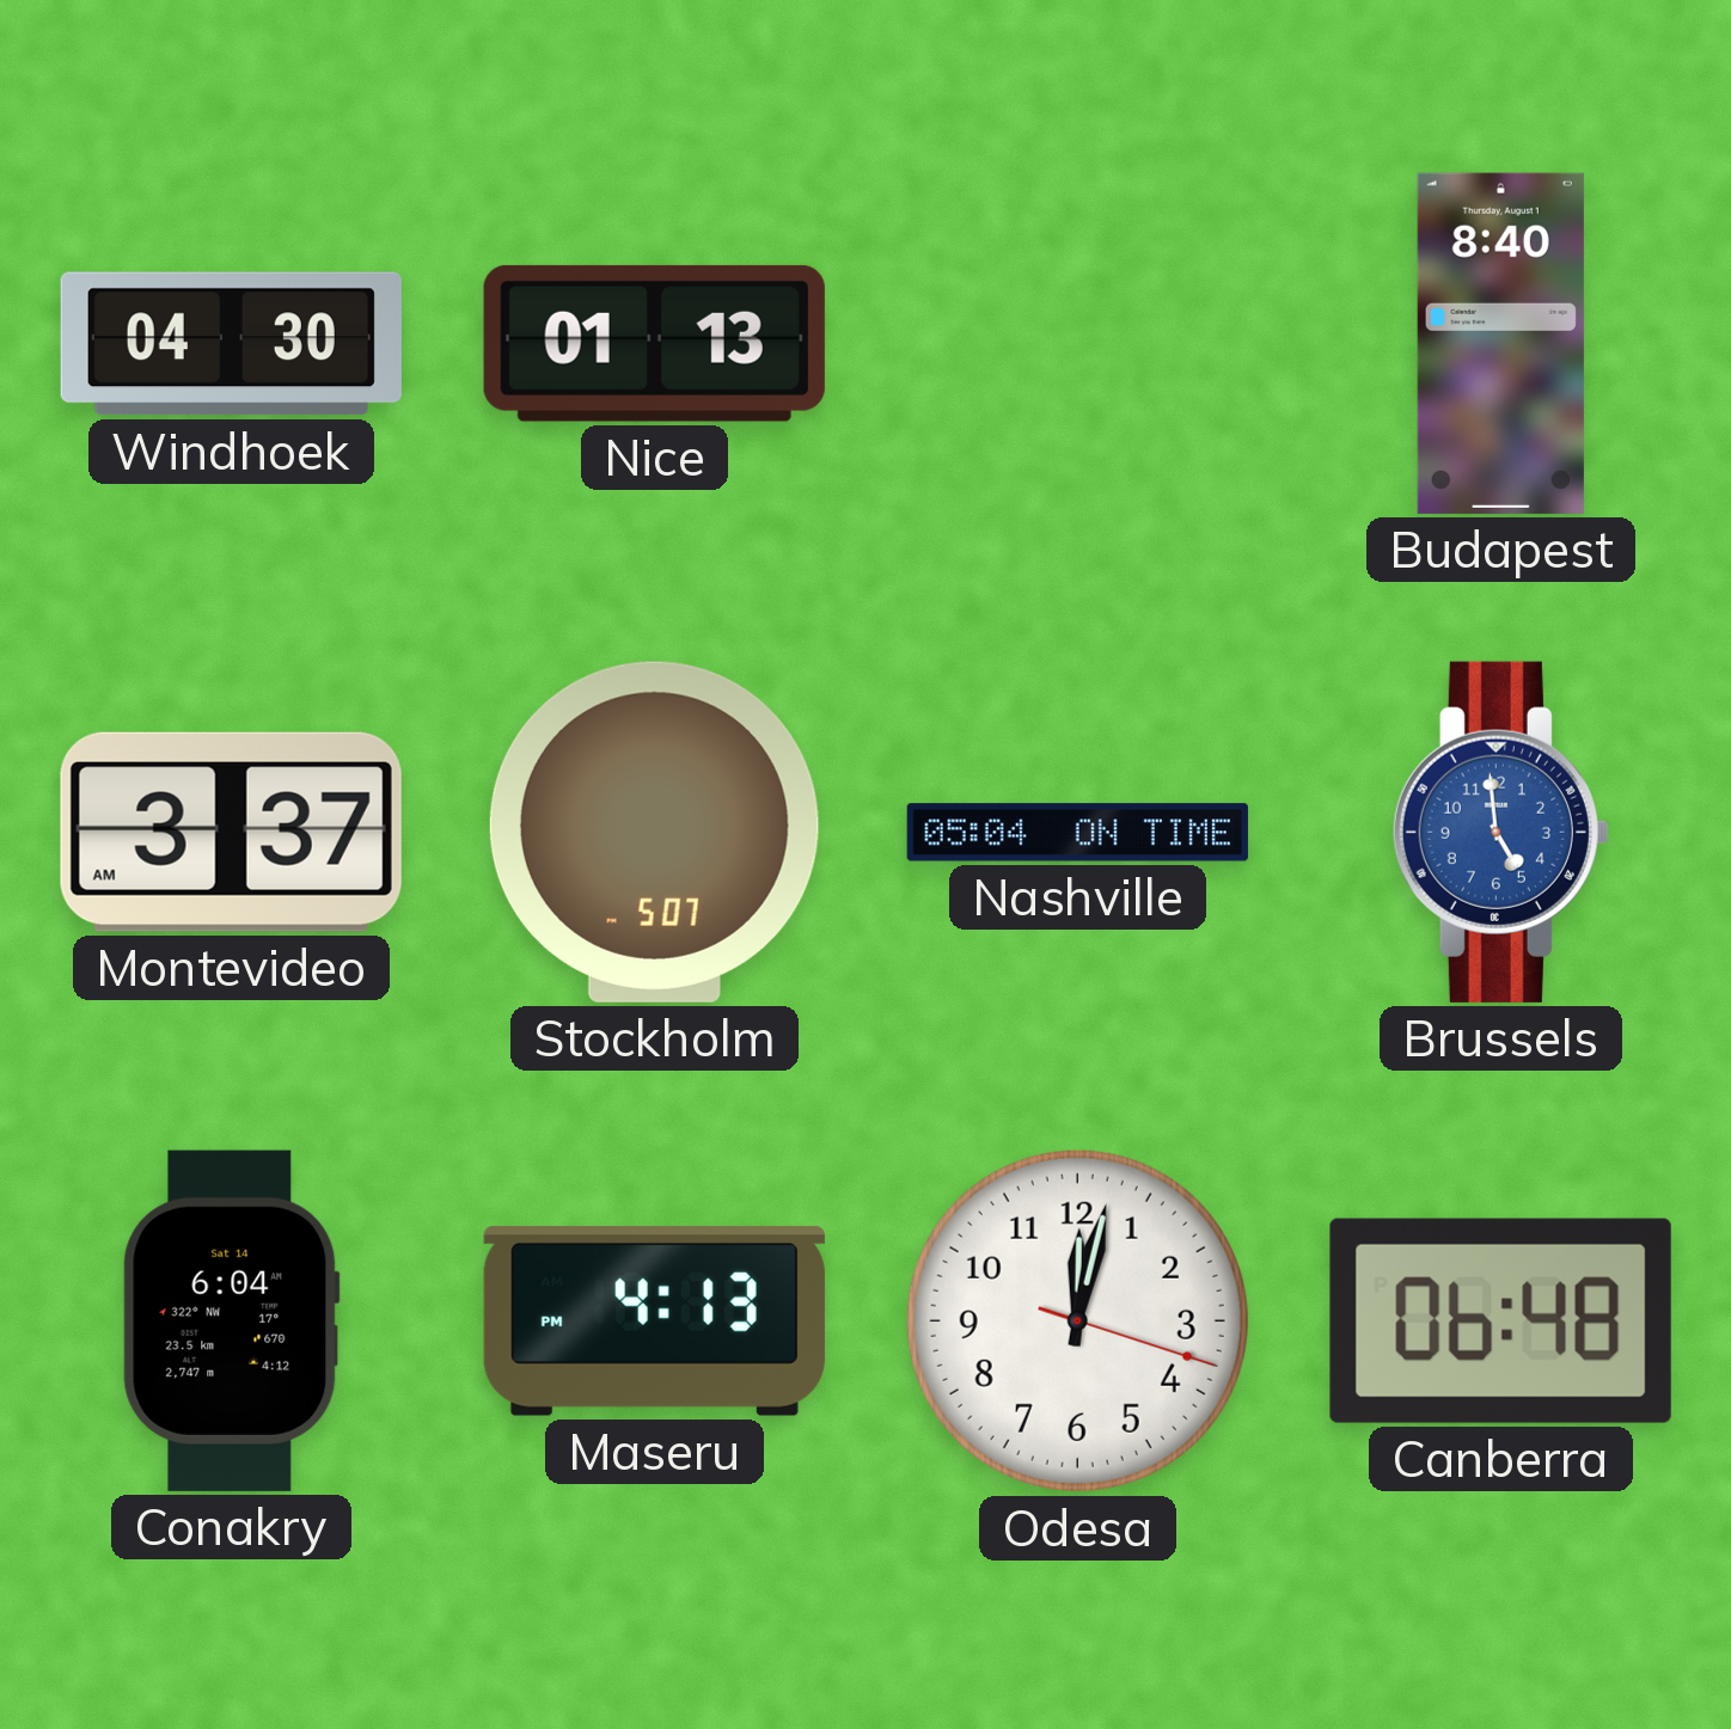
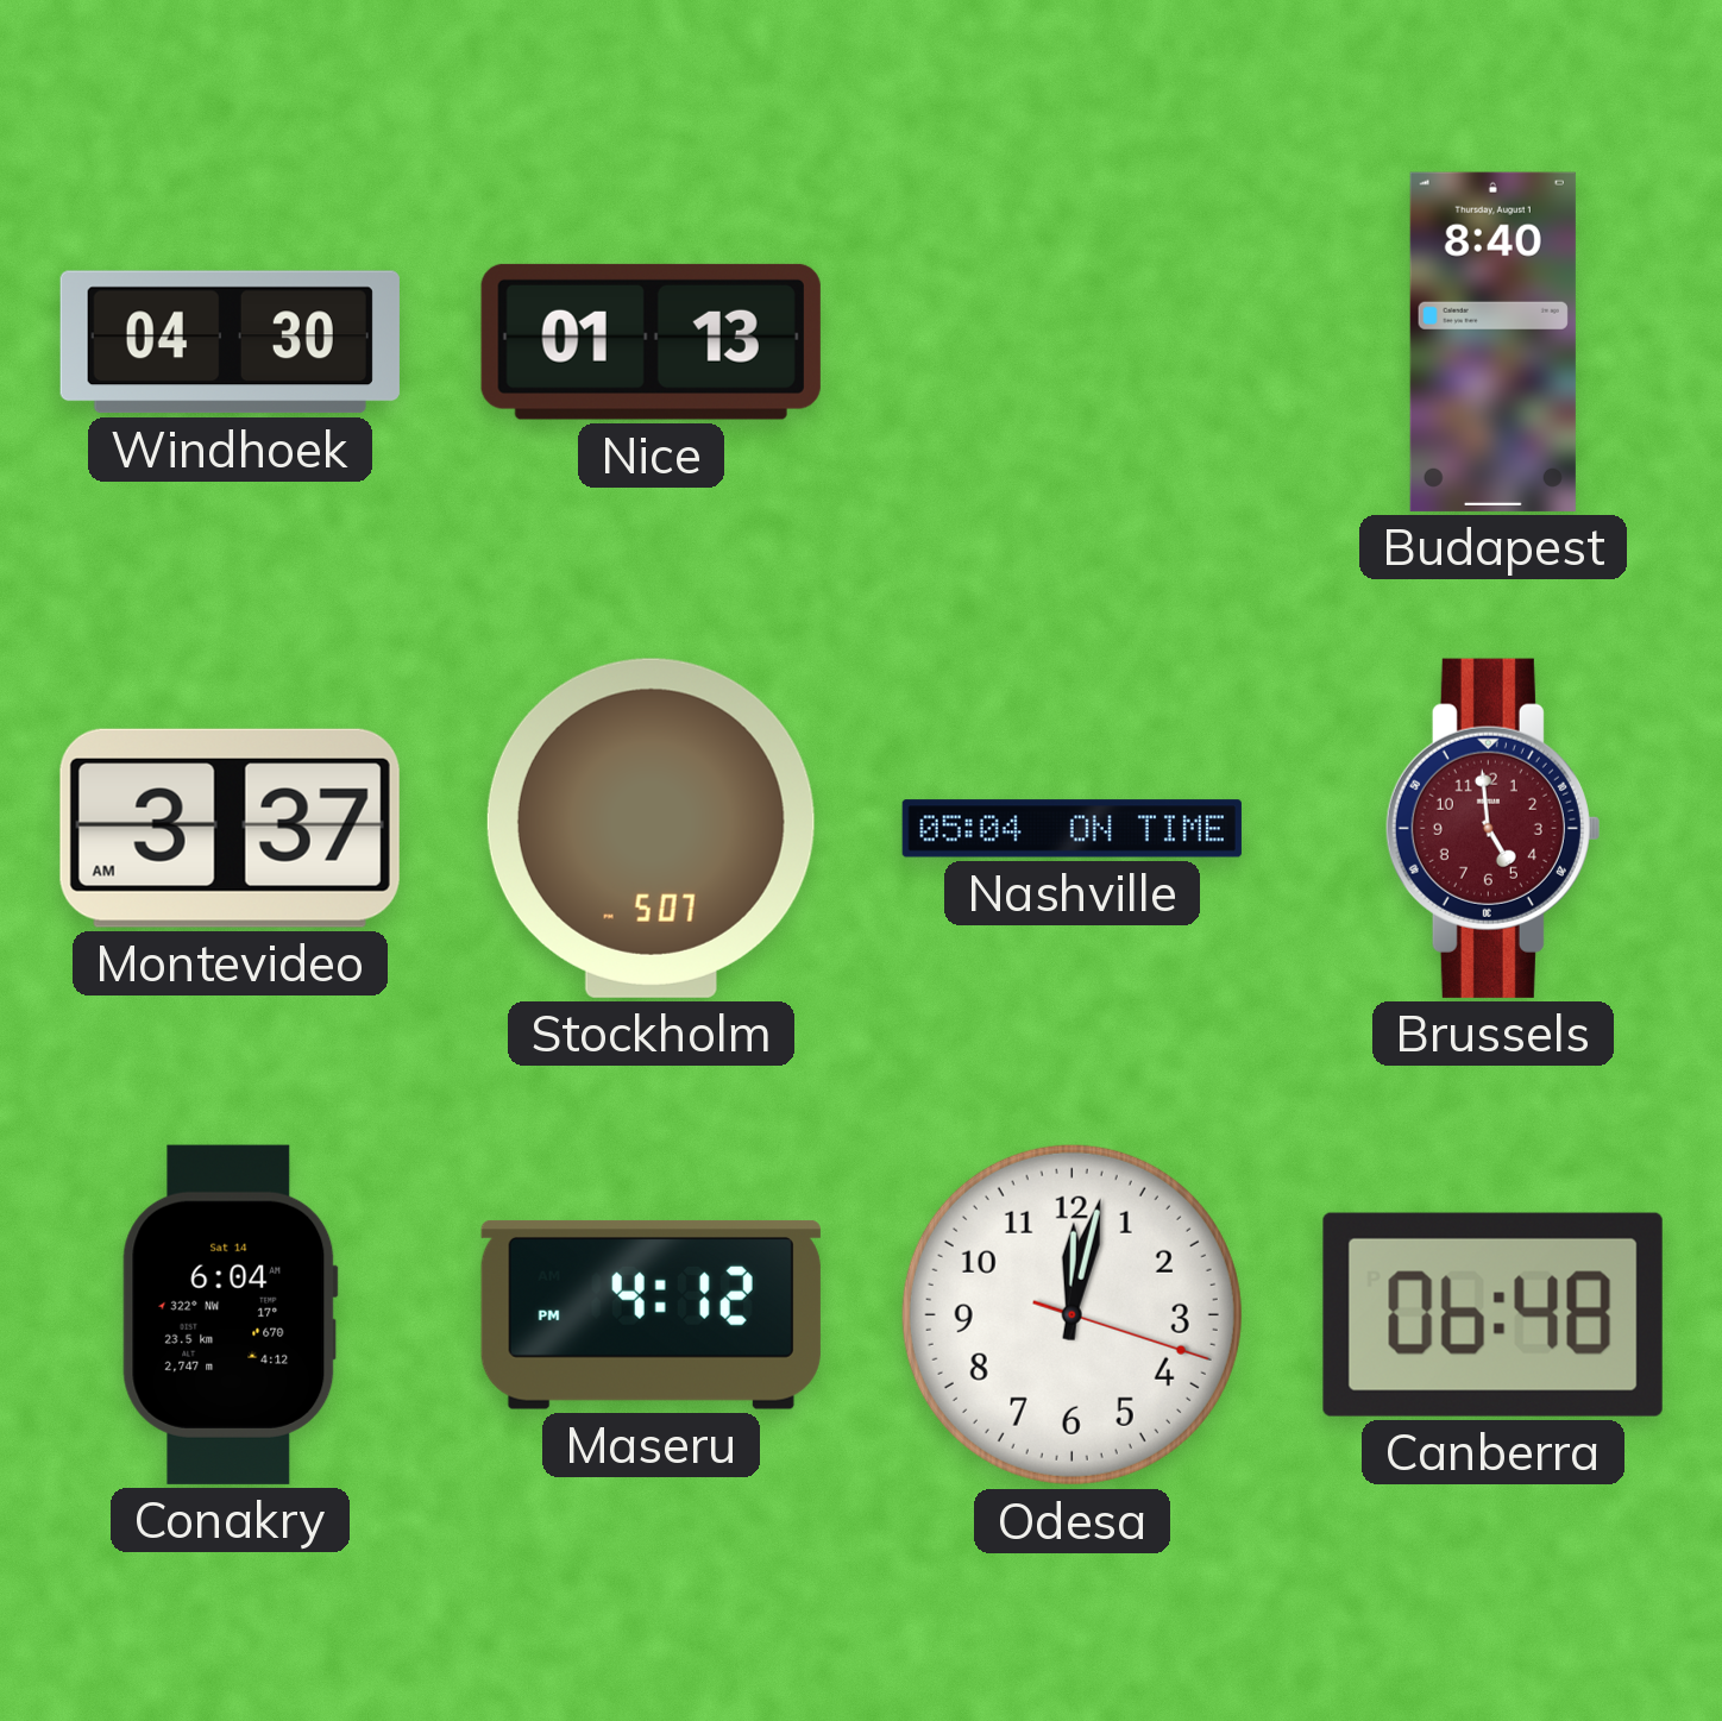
Brussels dial: blue -> burgundy
Maseru: 4:13 -> 4:12
